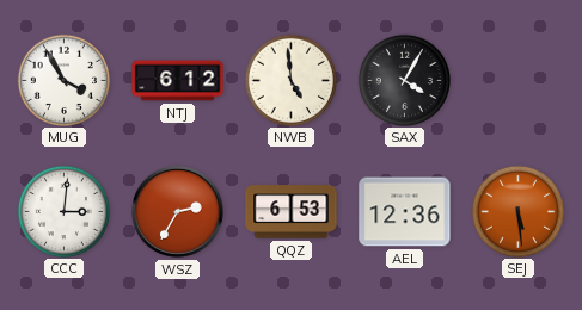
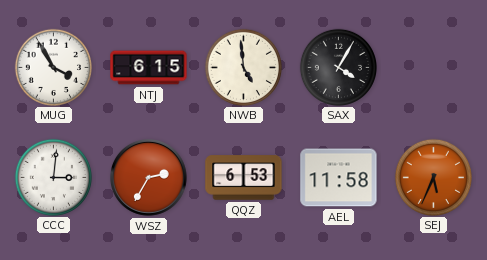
NTJ: 6:12 -> 6:15
AEL: 12:36 -> 11:58
SEJ: 5:29 -> 5:34
